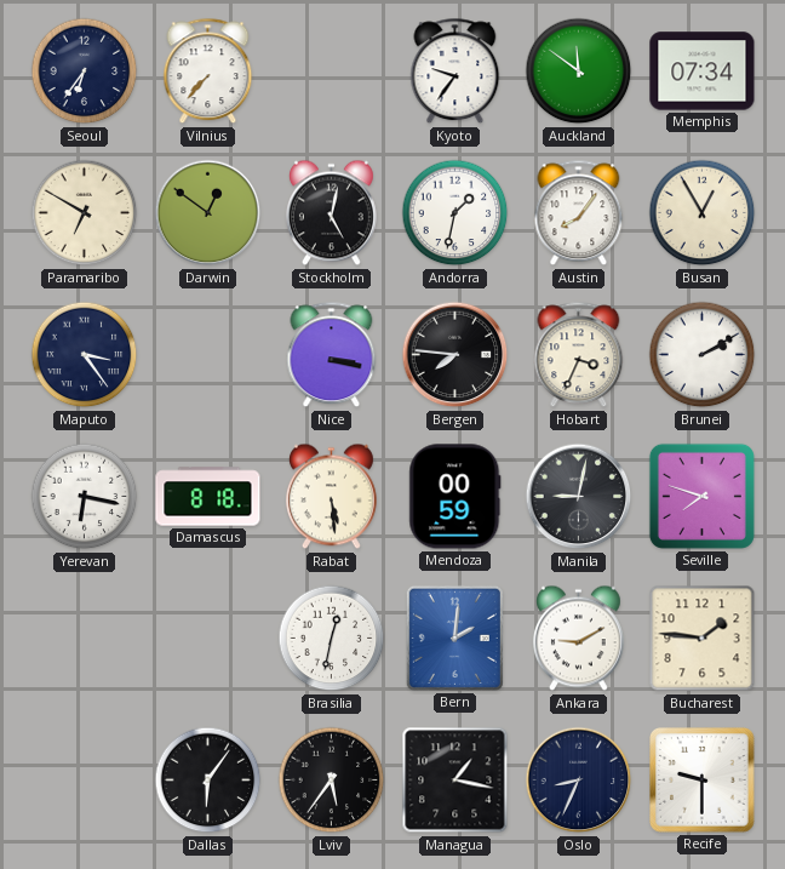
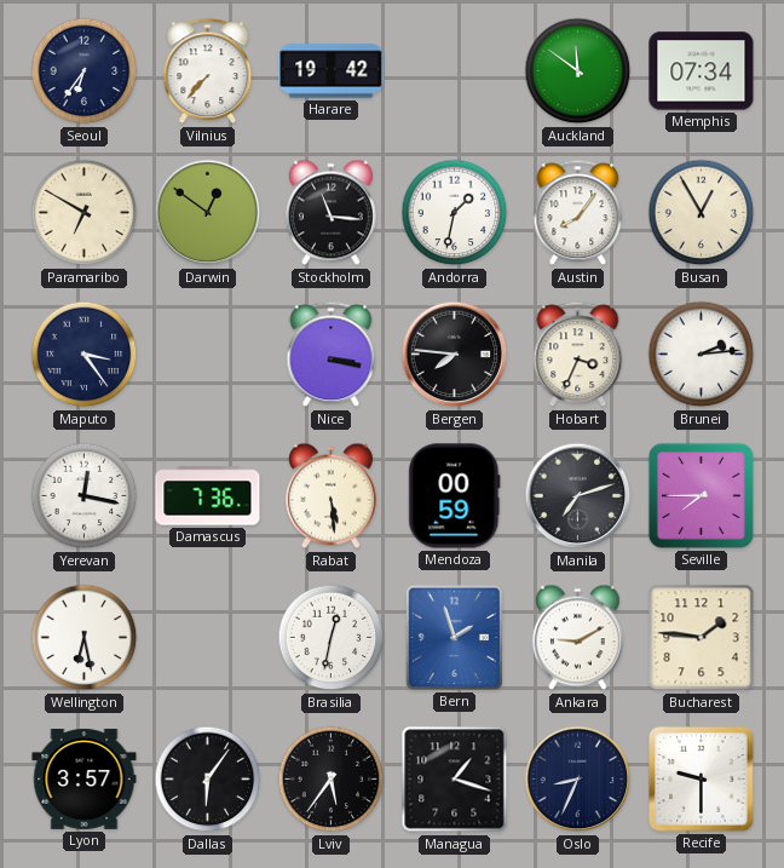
Harare: none -> 19:42
Kyoto: 9:36 -> none
Stockholm: 5:02 -> 11:16
Brunei: 2:10 -> 2:14
Yerevan: 6:17 -> 12:17
Damascus: 8:18 -> 7:36
Manila: 9:02 -> 7:12
Seville: 7:48 -> 7:45
Wellington: none -> 6:28
Bern: 2:01 -> 1:57
Lyon: none -> 3:57
Managua: 1:17 -> 1:18
